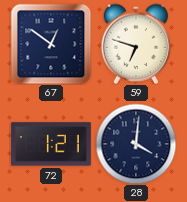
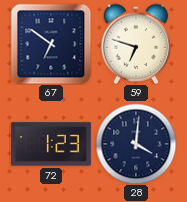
67: 12:51 -> 6:51
72: 1:21 -> 1:23
